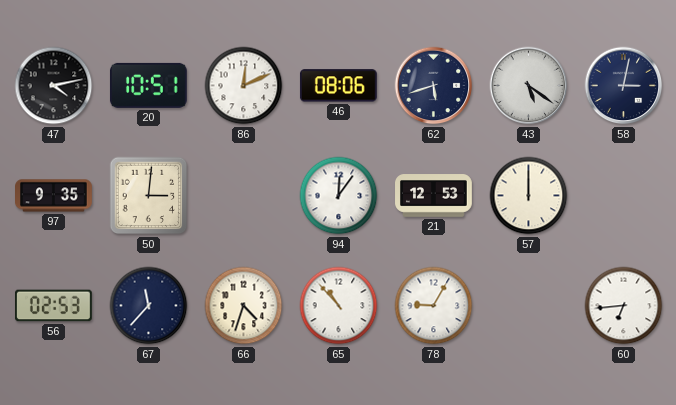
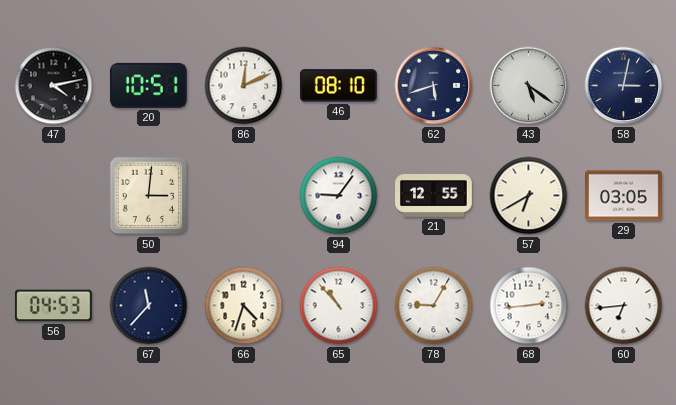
46: 08:06 -> 08:10
97: 9:35 -> none
94: 12:06 -> 9:06
21: 12:53 -> 12:55
57: 12:00 -> 6:40
29: none -> 03:05
56: 02:53 -> 04:53
68: none -> 2:44
